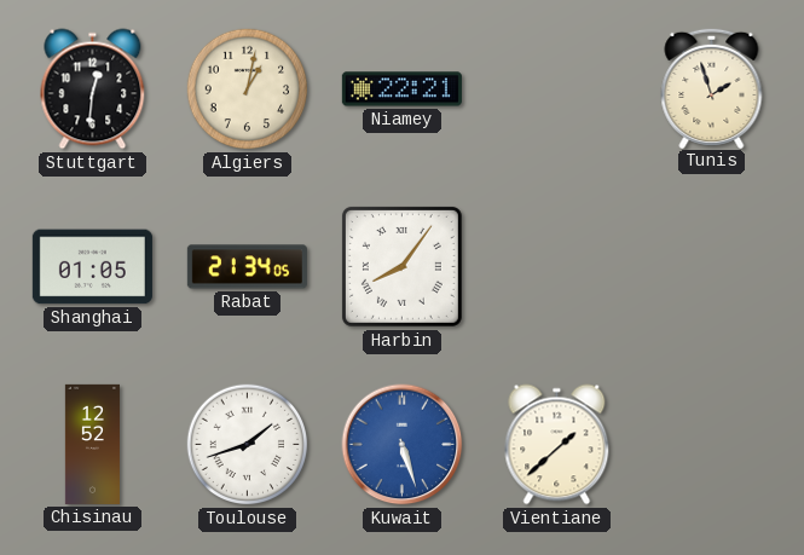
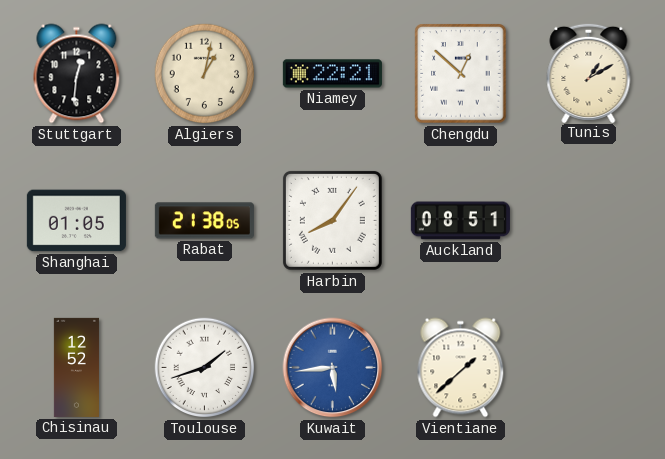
Chengdu: none -> 12:52
Tunis: 1:57 -> 1:10
Rabat: 21:34 -> 21:38
Auckland: none -> 08:51
Kuwait: 5:27 -> 5:44
